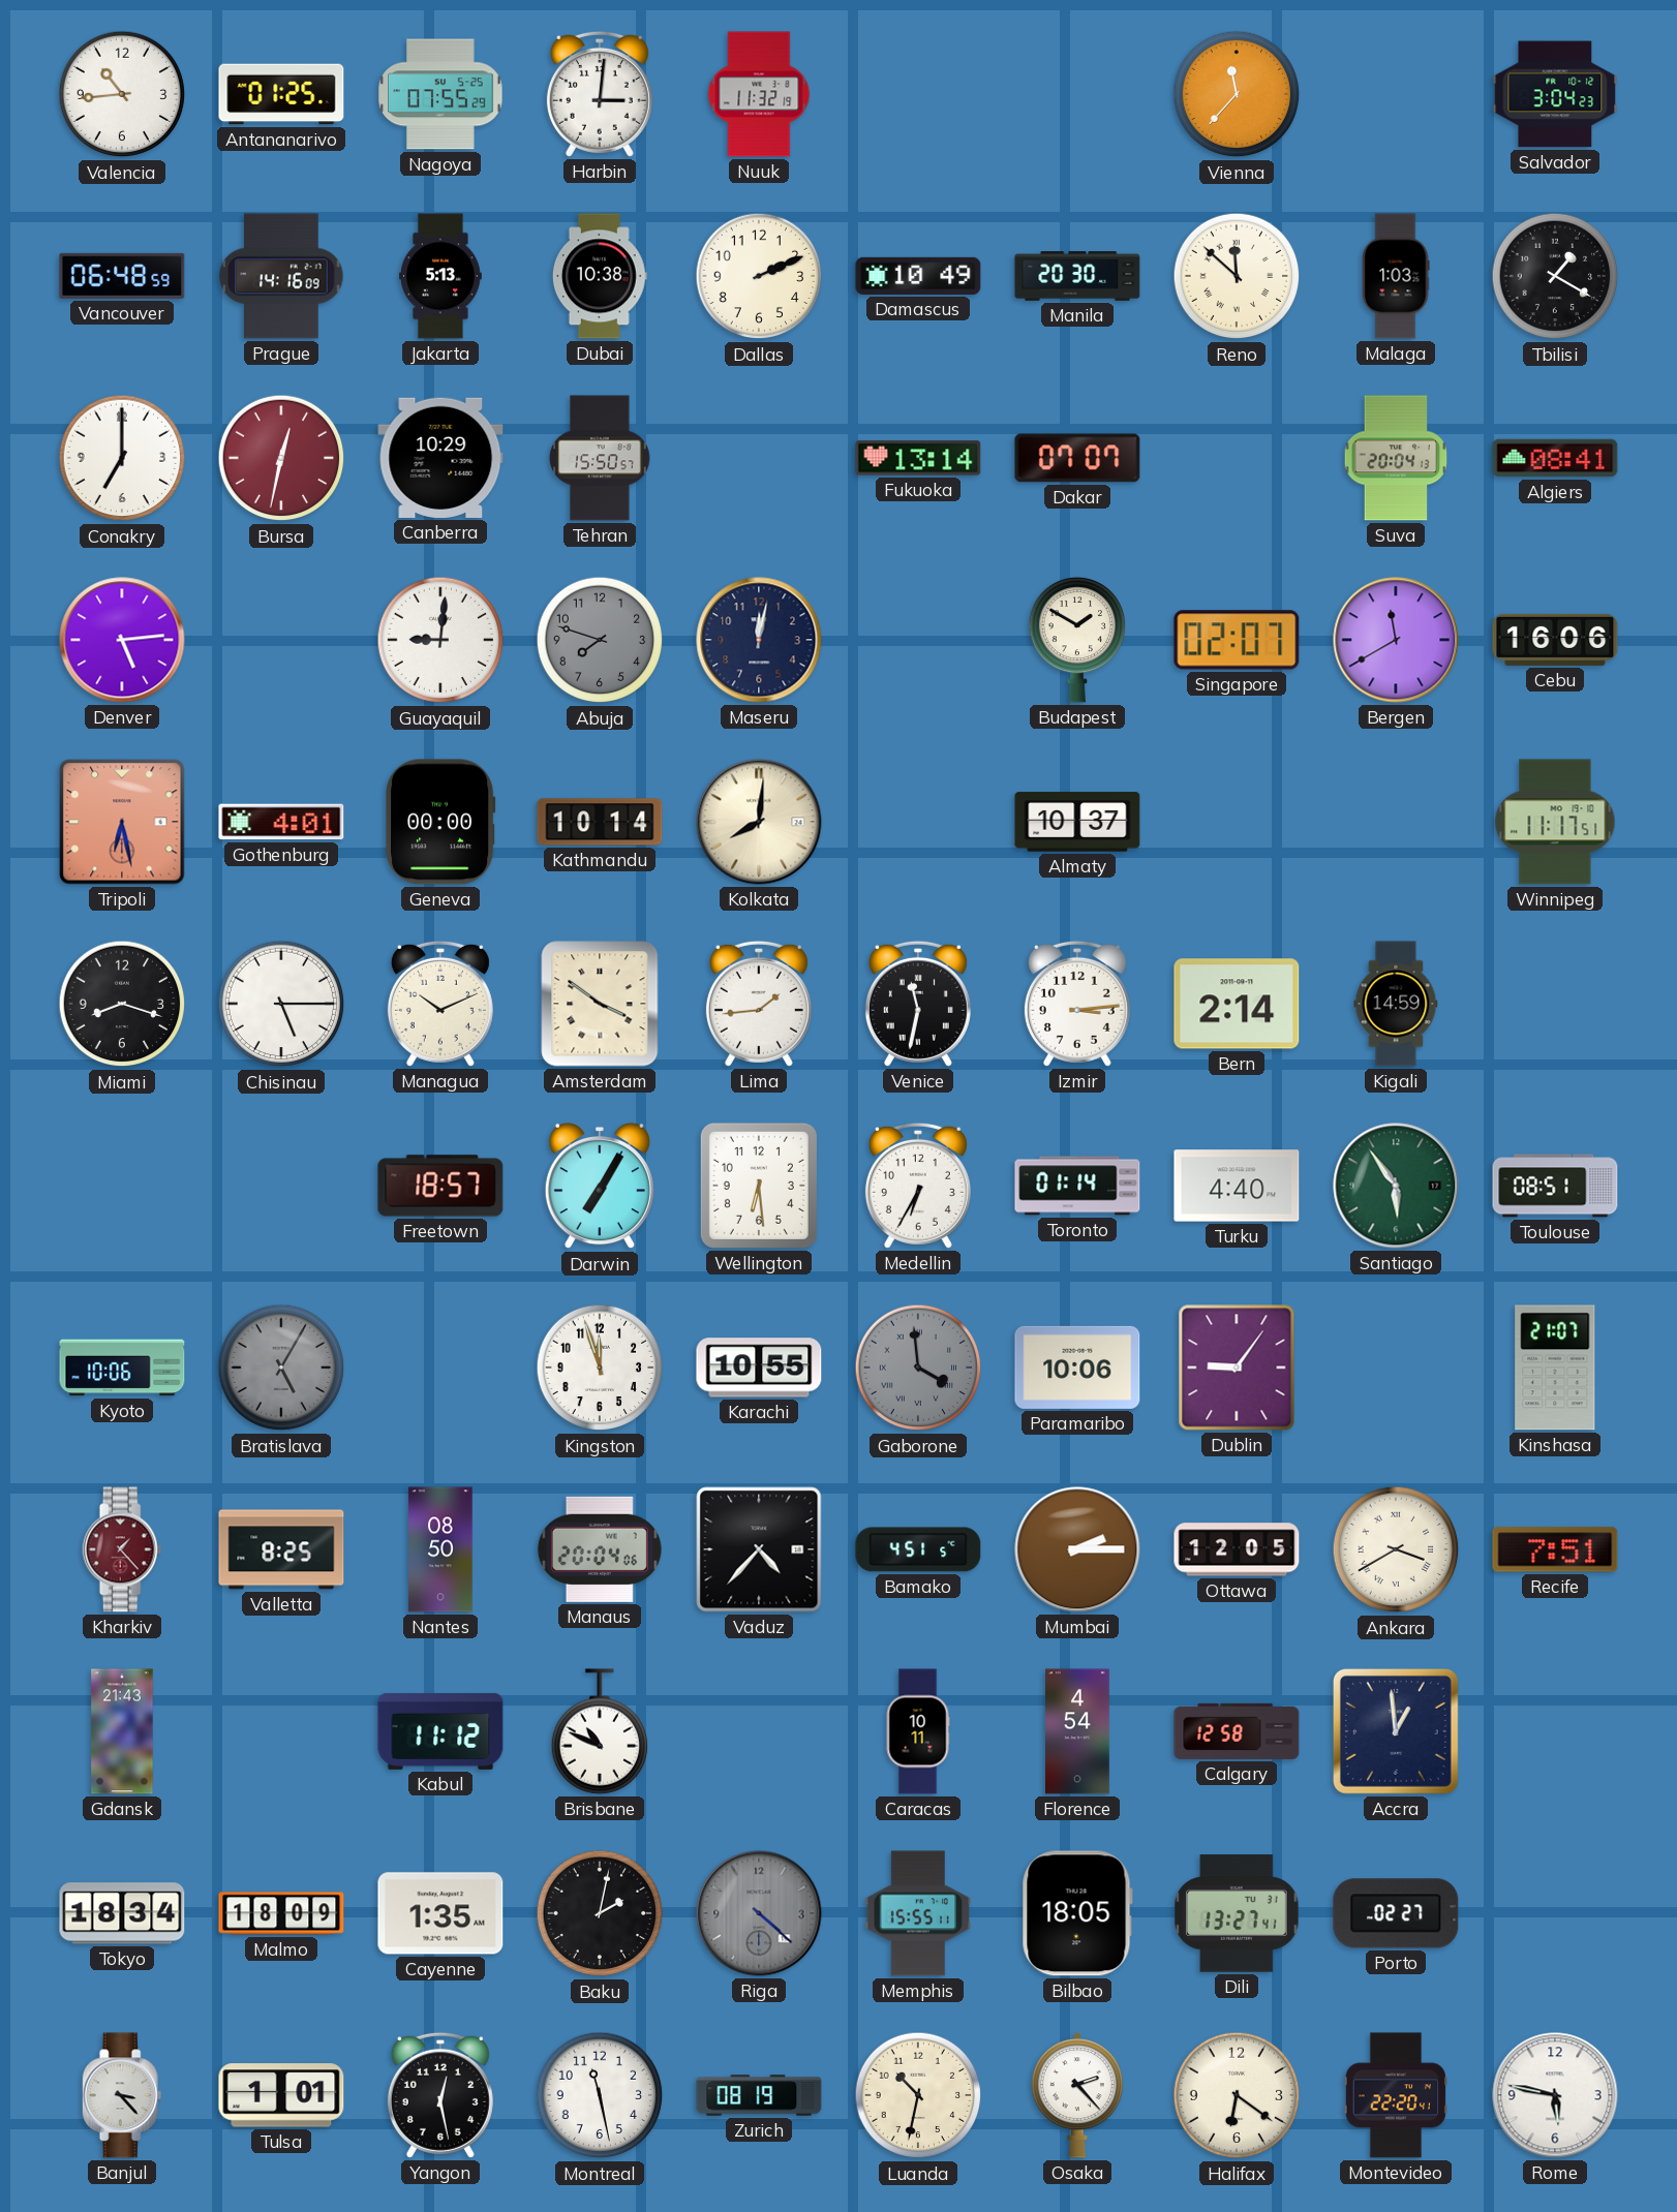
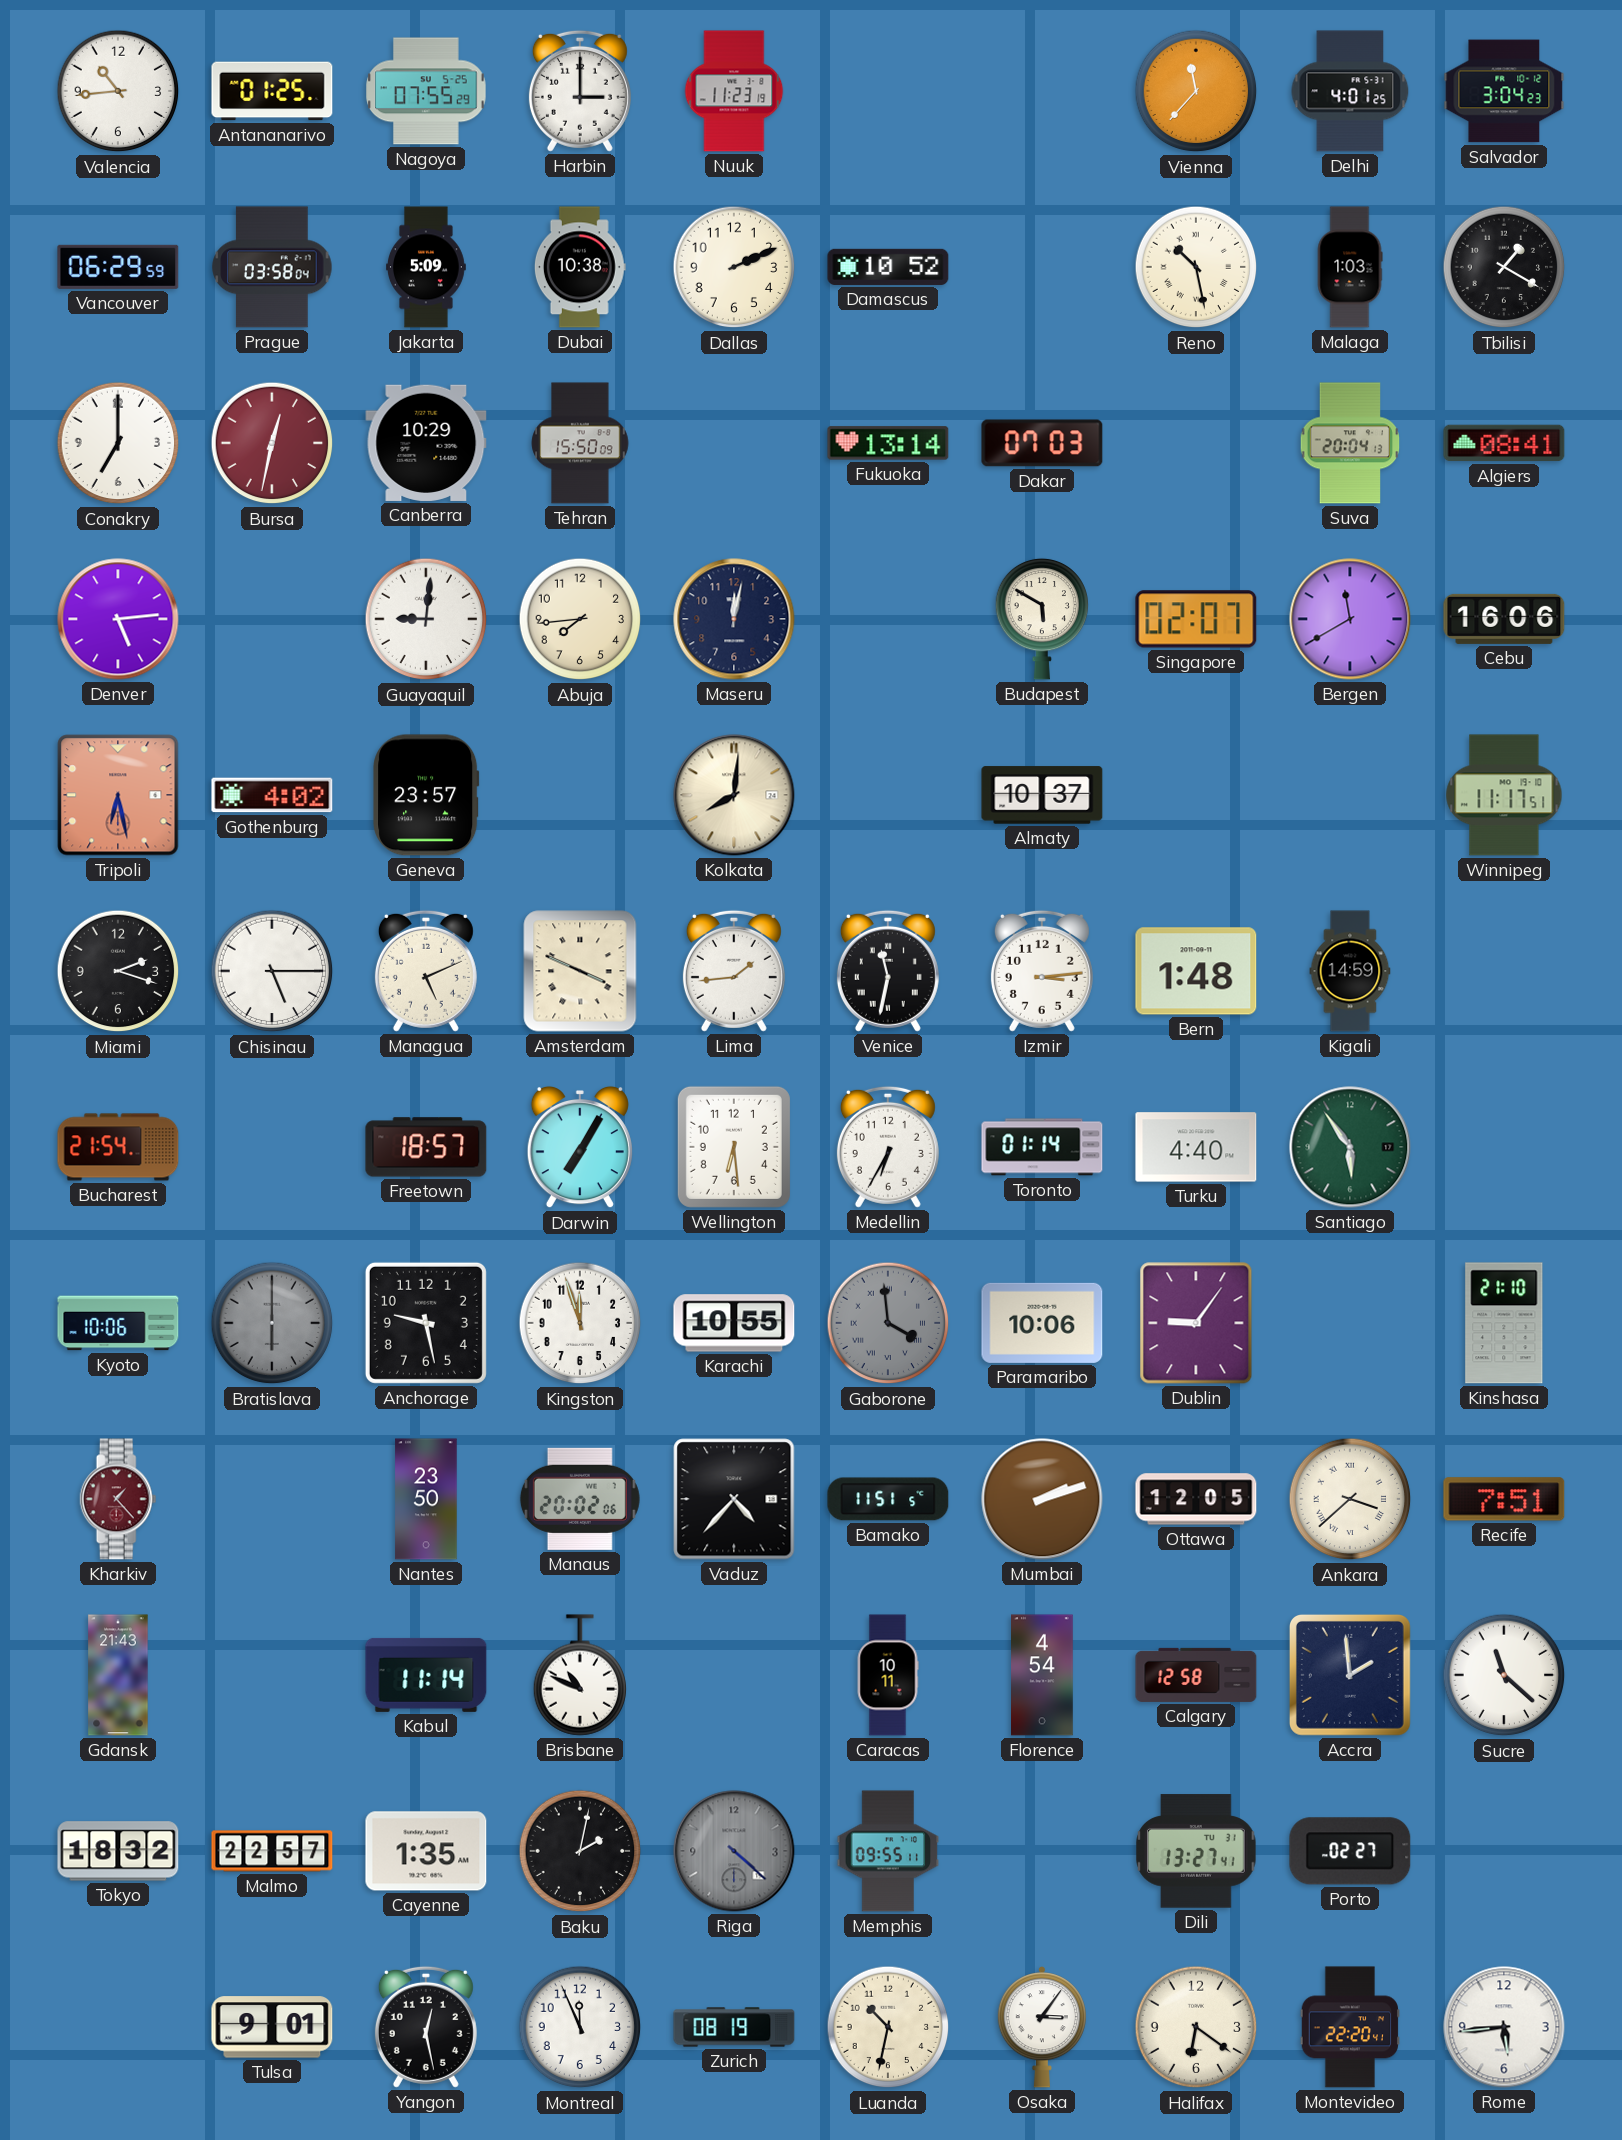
Harbin: 3:01 -> 3:00
Nuuk: 11:32 -> 11:23
Delhi: none -> 4:01
Vancouver: 06:48 -> 06:29
Prague: 14:16 -> 03:58
Jakarta: 5:13 -> 5:09
Damascus: 10:49 -> 10:52
Manila: 20:30 -> none
Reno: 11:52 -> 10:28
Tehran: 15:50:57 -> 15:50:09
Dakar: 07:07 -> 07:03
Abuja: 7:48 -> 7:44
Abuja dial: grey -> cream
Budapest: 1:50 -> 5:50
Gothenburg: 4:01 -> 4:02
Geneva: 00:00 -> 23:57
Kathmandu: 10:14 -> none
Miami: 8:18 -> 2:18
Managua: 10:11 -> 5:11
Amsterdam: 3:51 -> 3:49
Bern: 2:14 -> 1:48
Bucharest: none -> 21:54
Toulouse: 08:51 -> none
Bratislava: 5:05 -> 6:00
Anchorage: none -> 9:28
Kinshasa: 21:07 -> 21:10
Valletta: 8:25 -> none
Nantes: 08:50 -> 23:50
Manaus: 20:04 -> 20:02
Bamako: 4:51 -> 11:51
Mumbai: 2:15 -> 2:12
Ankara: 3:40 -> 3:38
Kabul: 11:12 -> 11:14
Accra: 12:59 -> 1:59
Sucre: none -> 11:22
Tokyo: 18:34 -> 18:32
Malmo: 18:09 -> 22:57
Memphis: 15:55 -> 09:55
Bilbao: 18:05 -> none
Banjul: 3:23 -> none
Tulsa: 1:01 -> 9:01
Montreal: 11:28 -> 11:56
Osaka: 2:23 -> 3:06
Rome: 5:47 -> 5:44
